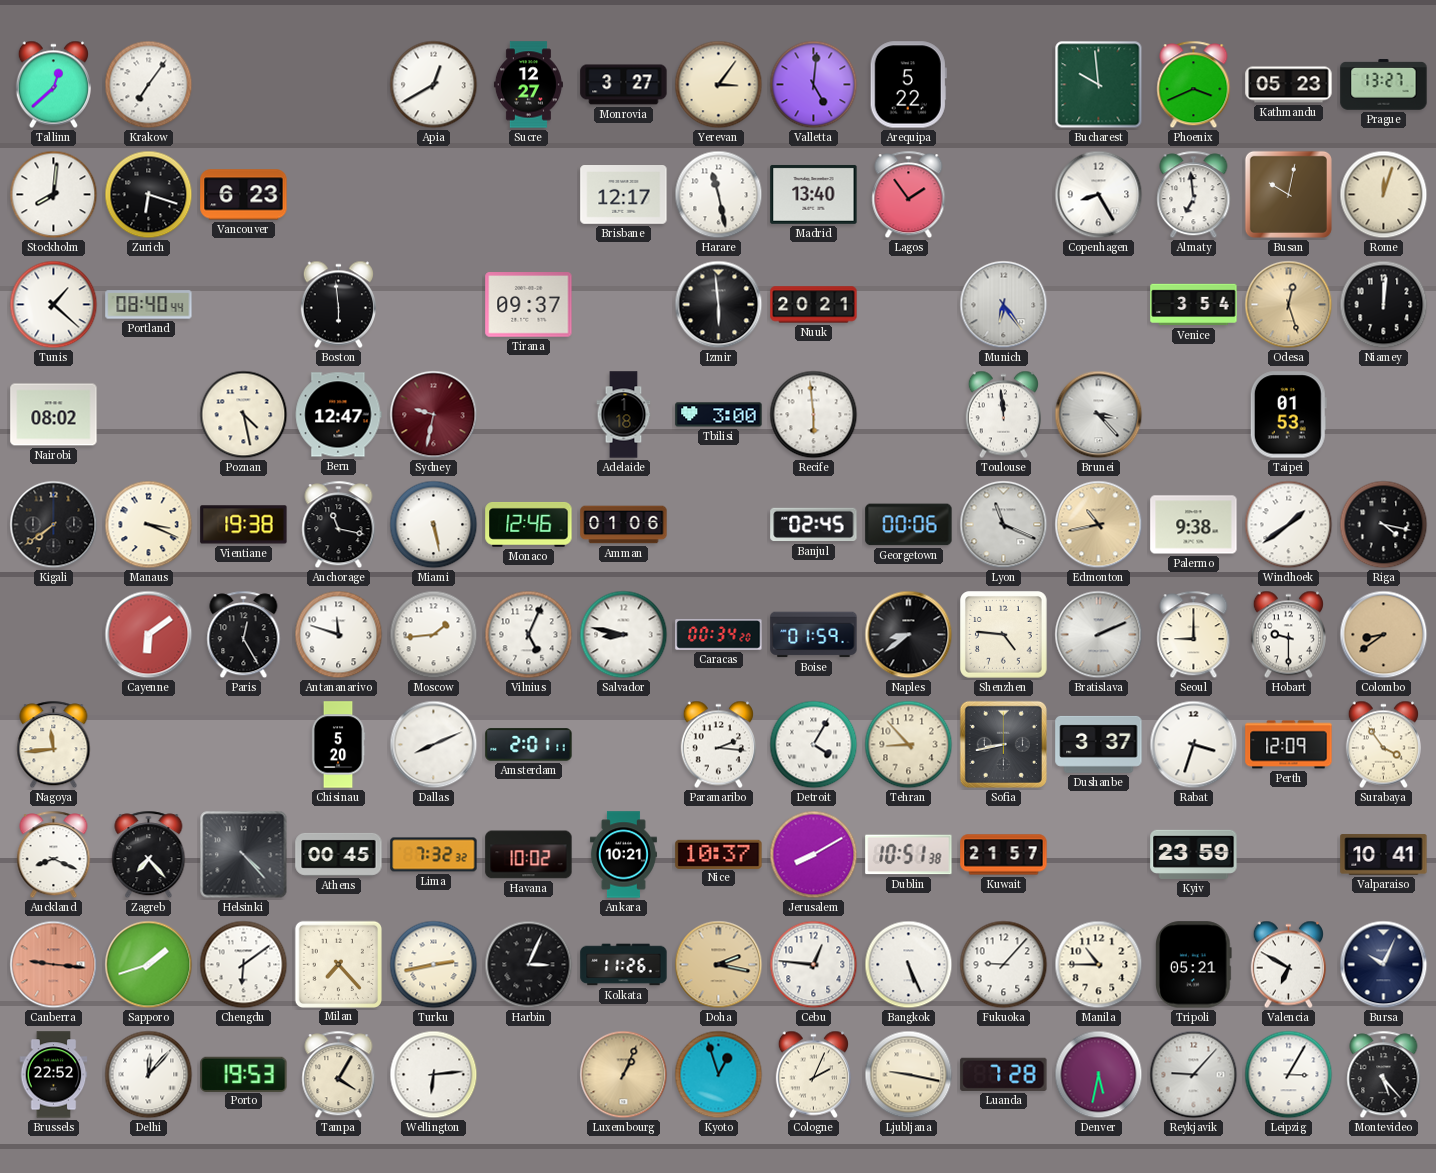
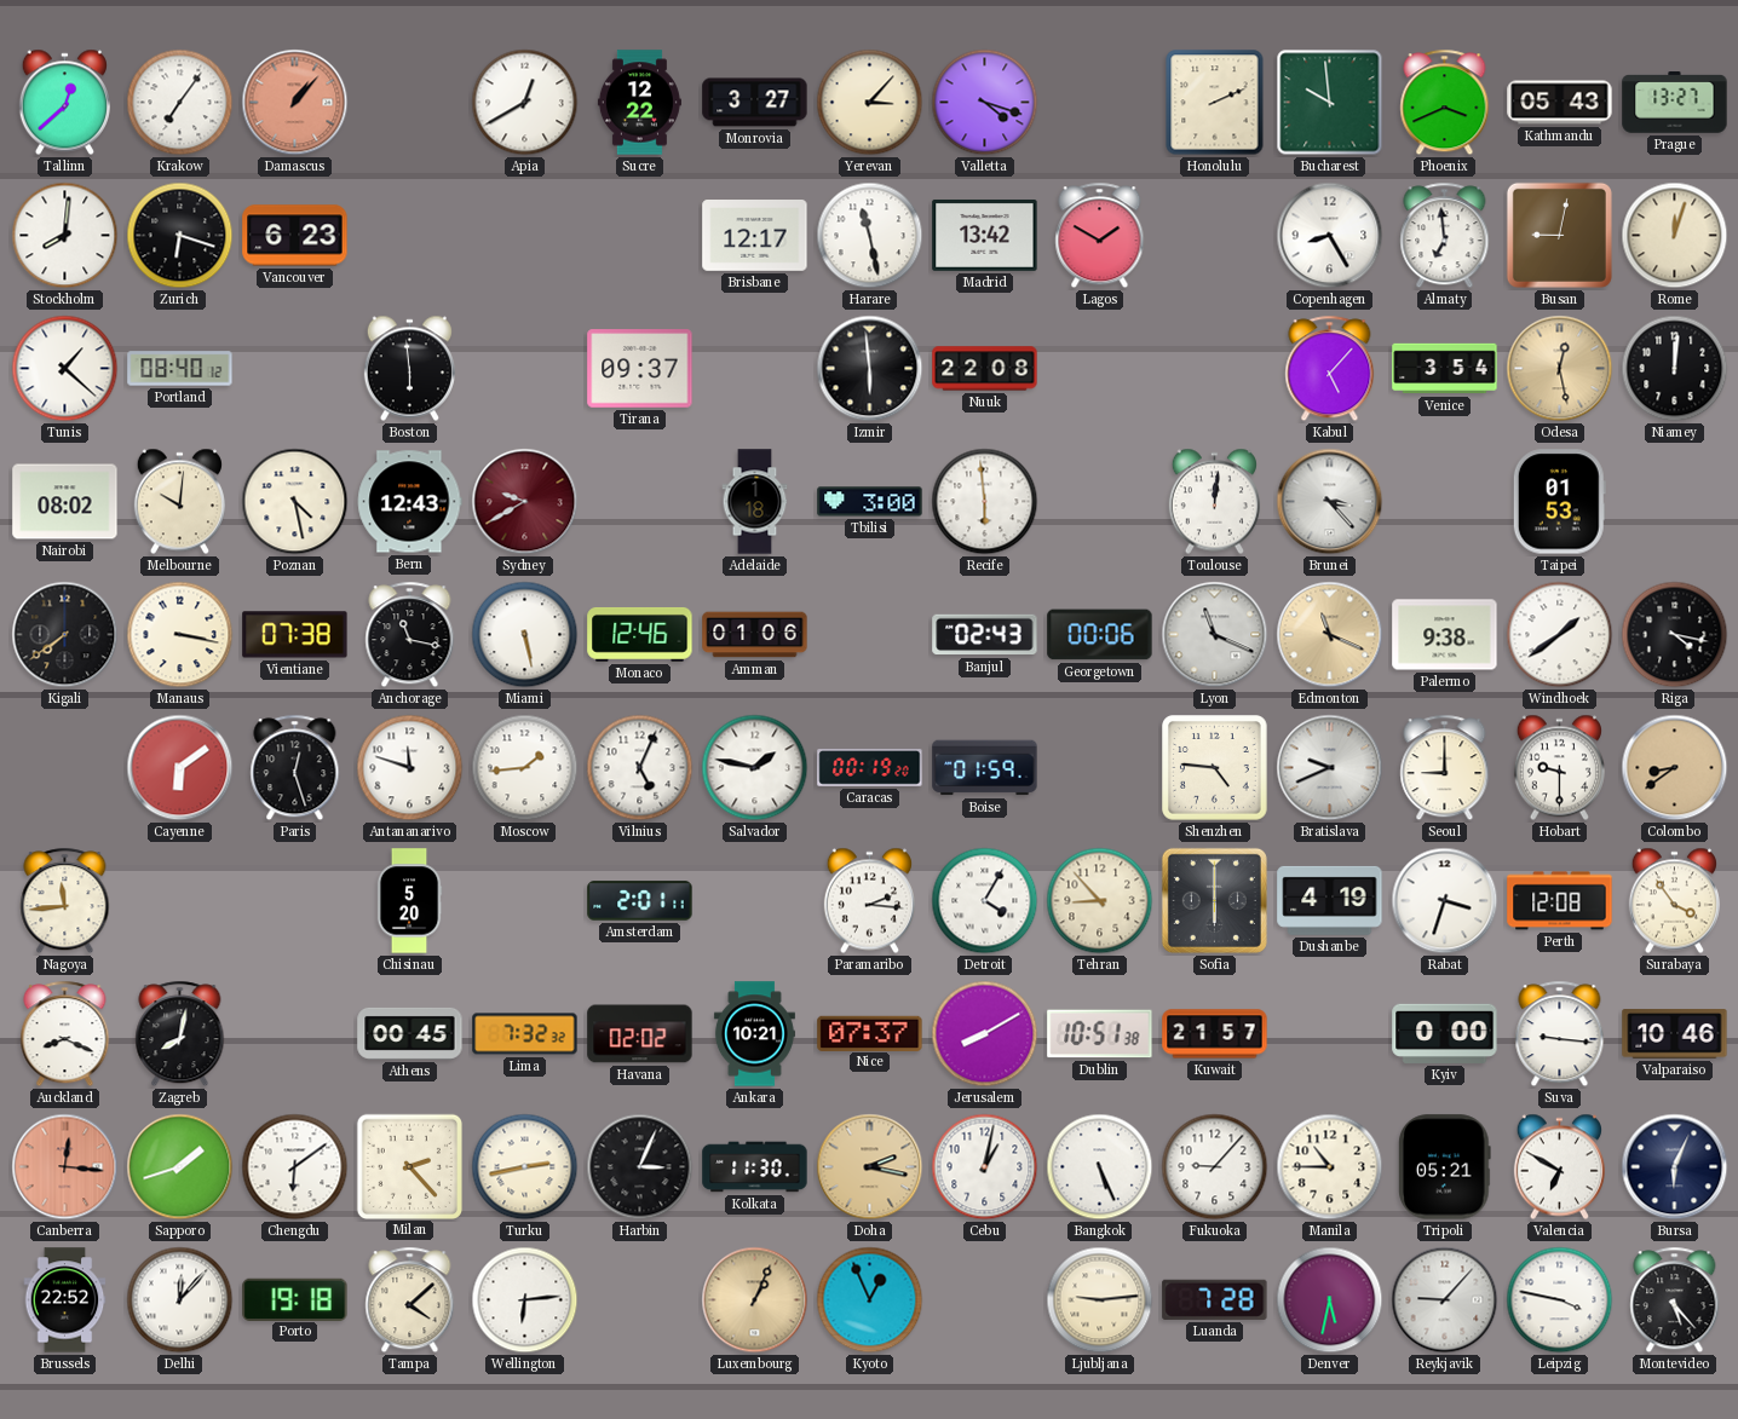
Damascus: none -> 1:07
Sucre: 12:27 -> 12:22
Yerevan: 3:06 -> 3:07
Valletta: 5:01 -> 4:18
Arequipa: 5:22 -> none
Honolulu: none -> 2:11
Kathmandu: 05:23 -> 05:43
Madrid: 13:40 -> 13:42
Lagos: 1:54 -> 1:50
Busan: 10:02 -> 9:02
Portland: 08:40:44 -> 08:40:12
Nuuk: 20:21 -> 22:08
Munich: 6:24 -> none
Kabul: none -> 5:07
Odesa: 12:27 -> 12:28
Melbourne: none -> 10:01
Bern: 12:47 -> 12:43
Sydney: 9:32 -> 9:40
Toulouse: 11:59 -> 12:01
Manaus: 3:19 -> 3:17
Vientiane: 19:38 -> 07:38
Banjul: 02:45 -> 02:43
Edmonton: 10:43 -> 11:19
Paris: 12:25 -> 12:27
Salvador: 8:47 -> 1:47
Caracas: 00:34 -> 00:19
Naples: 8:39 -> none
Bratislava: 2:11 -> 9:41
Dallas: 8:11 -> none
Sofia: 8:43 -> 6:00
Dushanbe: 3:37 -> 4:19
Perth: 12:09 -> 12:08
Zagreb: 7:23 -> 8:02
Helsinki: 4:23 -> none
Havana: 10:02 -> 02:02
Nice: 10:37 -> 07:37
Kyiv: 23:59 -> 0:00
Suva: none -> 9:16
Valparaiso: 10:41 -> 10:46
Canberra: 9:16 -> 12:16
Milan: 7:23 -> 2:23
Kolkata: 11:26 -> 11:30
Cebu: 12:46 -> 1:02
Bursa: 10:04 -> 6:04
Porto: 19:53 -> 19:18
Tampa: 4:05 -> 4:08
Kyoto: 12:57 -> 12:56
Cologne: 2:04 -> none
Ljubljana: 9:17 -> 9:14
Leipzig: 3:05 -> 3:47
